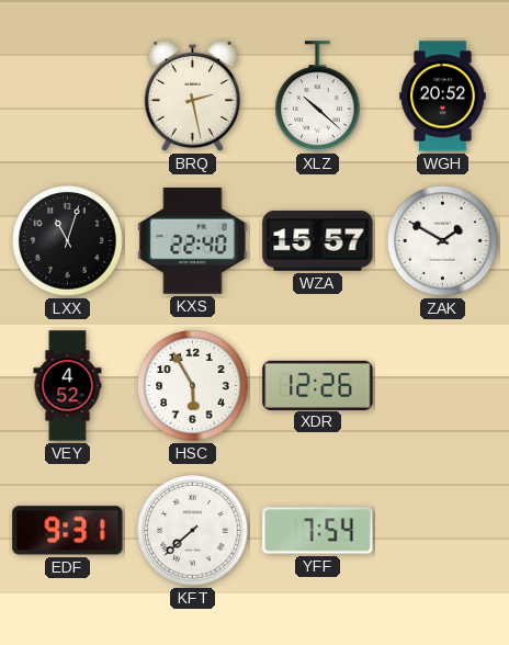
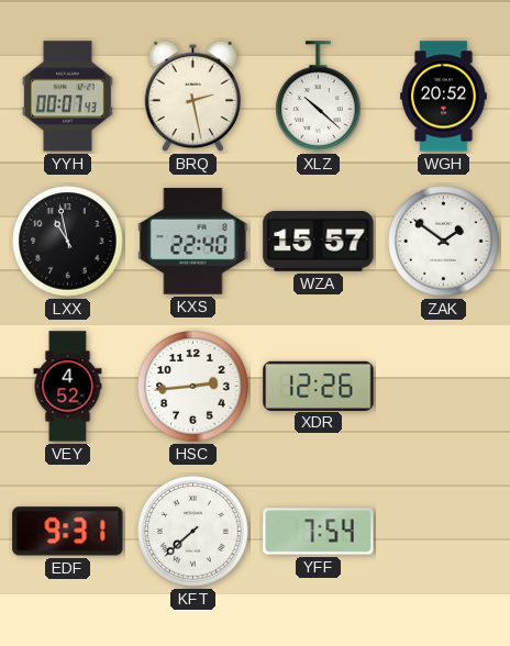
YYH: none -> 00:07
LXX: 11:03 -> 10:58
ZAK: 1:50 -> 1:51
HSC: 5:55 -> 2:44
